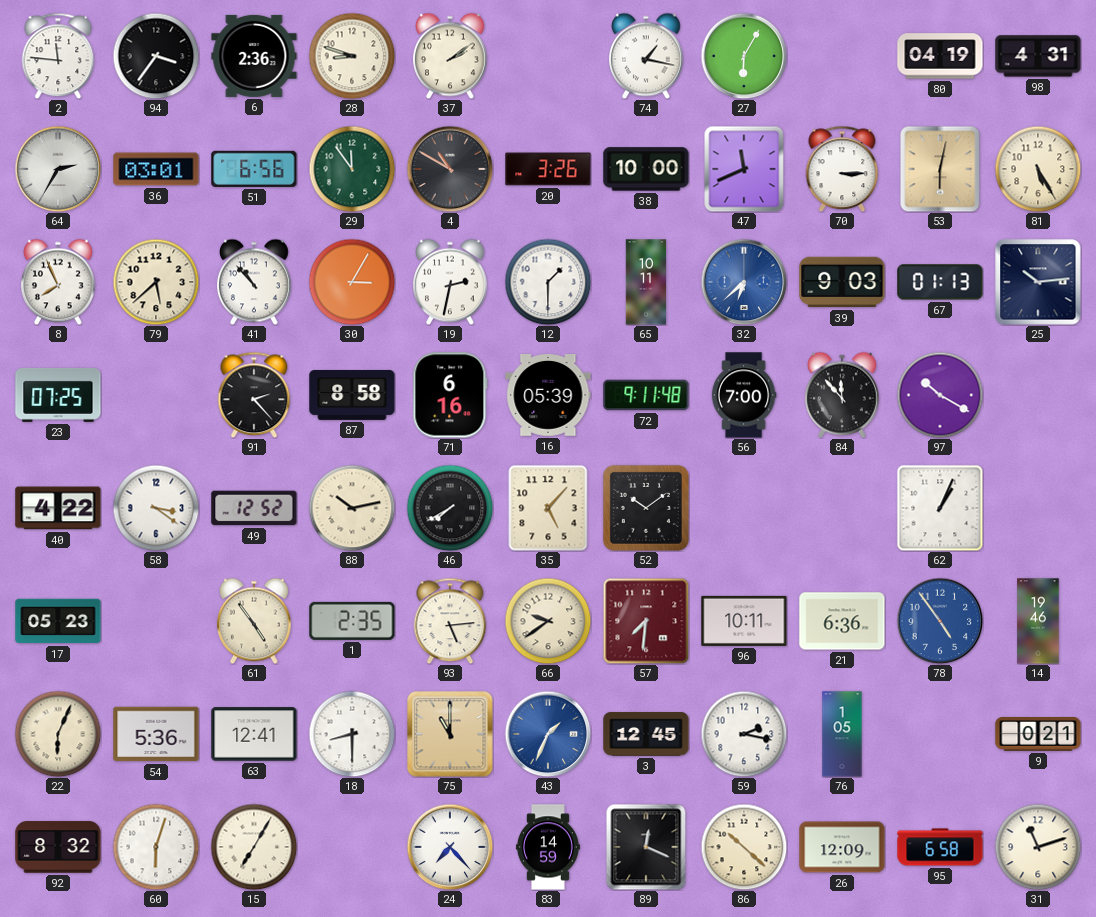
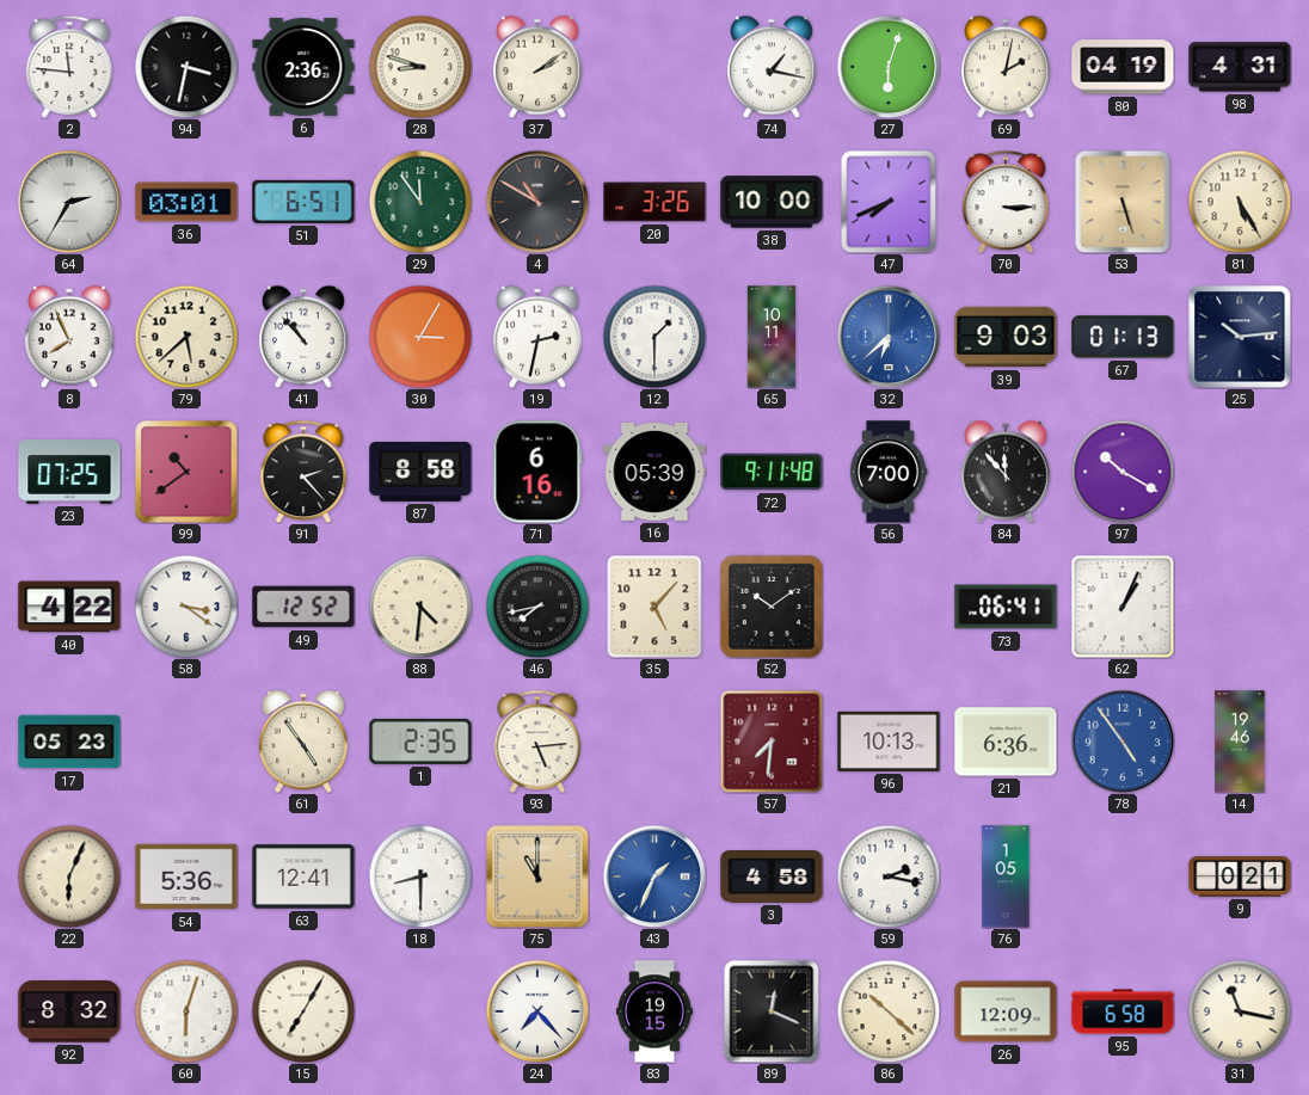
94: 3:36 -> 3:32
27: 6:05 -> 6:03
69: none -> 2:02
51: 6:56 -> 6:51
47: 11:41 -> 7:41
53: 6:02 -> 5:27
99: none -> 10:39
88: 10:13 -> 4:31
46: 7:40 -> 7:43
73: none -> 06:41
66: 9:39 -> none
96: 10:11 -> 10:13
3: 12:45 -> 4:58
83: 14:59 -> 19:15
31: 11:12 -> 11:17
